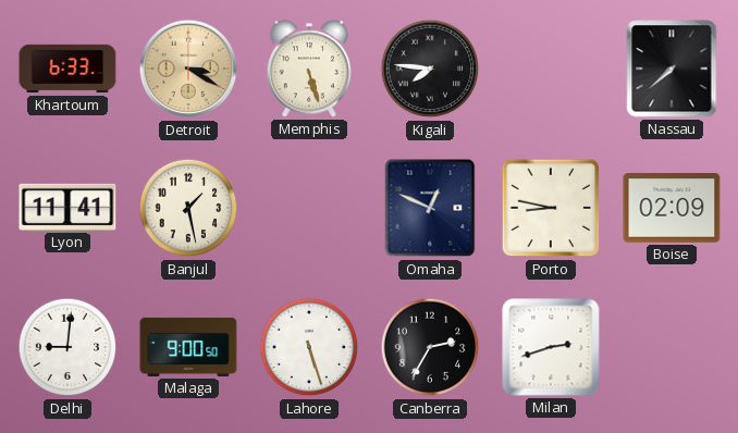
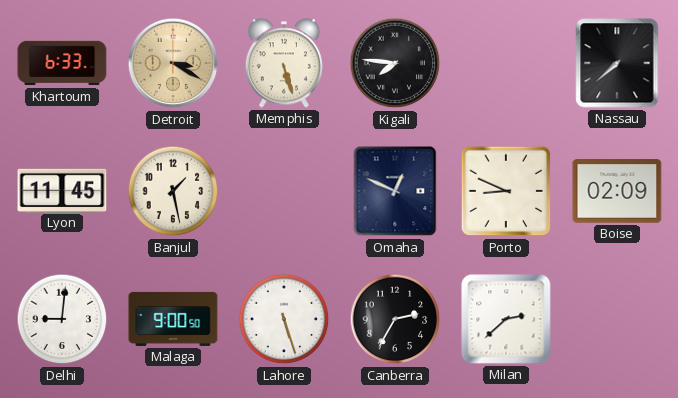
Lyon: 11:41 -> 11:45
Porto: 8:47 -> 8:49
Milan: 2:42 -> 2:38
